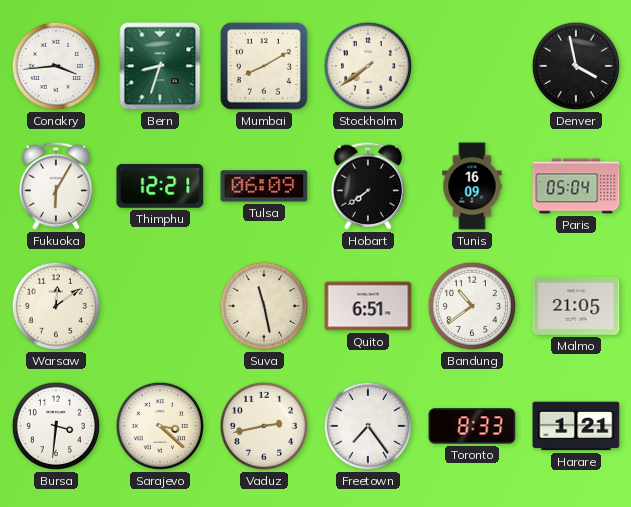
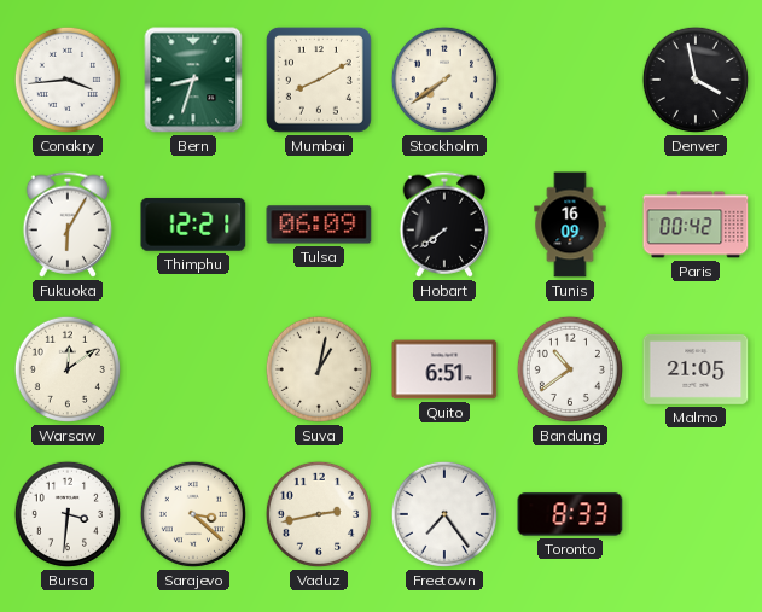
Paris: 05:04 -> 00:42
Suva: 11:28 -> 1:02
Harare: 1:21 -> none
